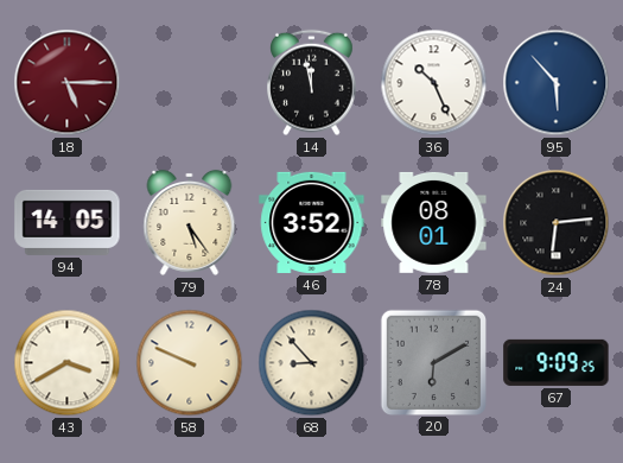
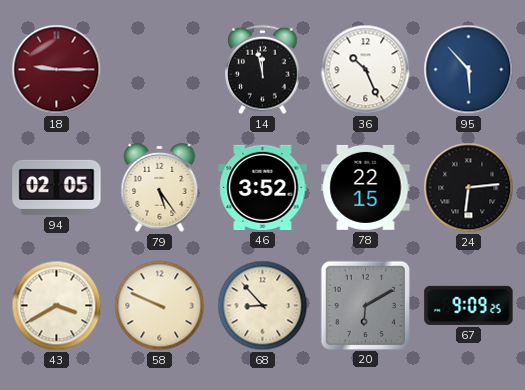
18: 5:15 -> 9:15
94: 14:05 -> 02:05
78: 08:01 -> 22:15
